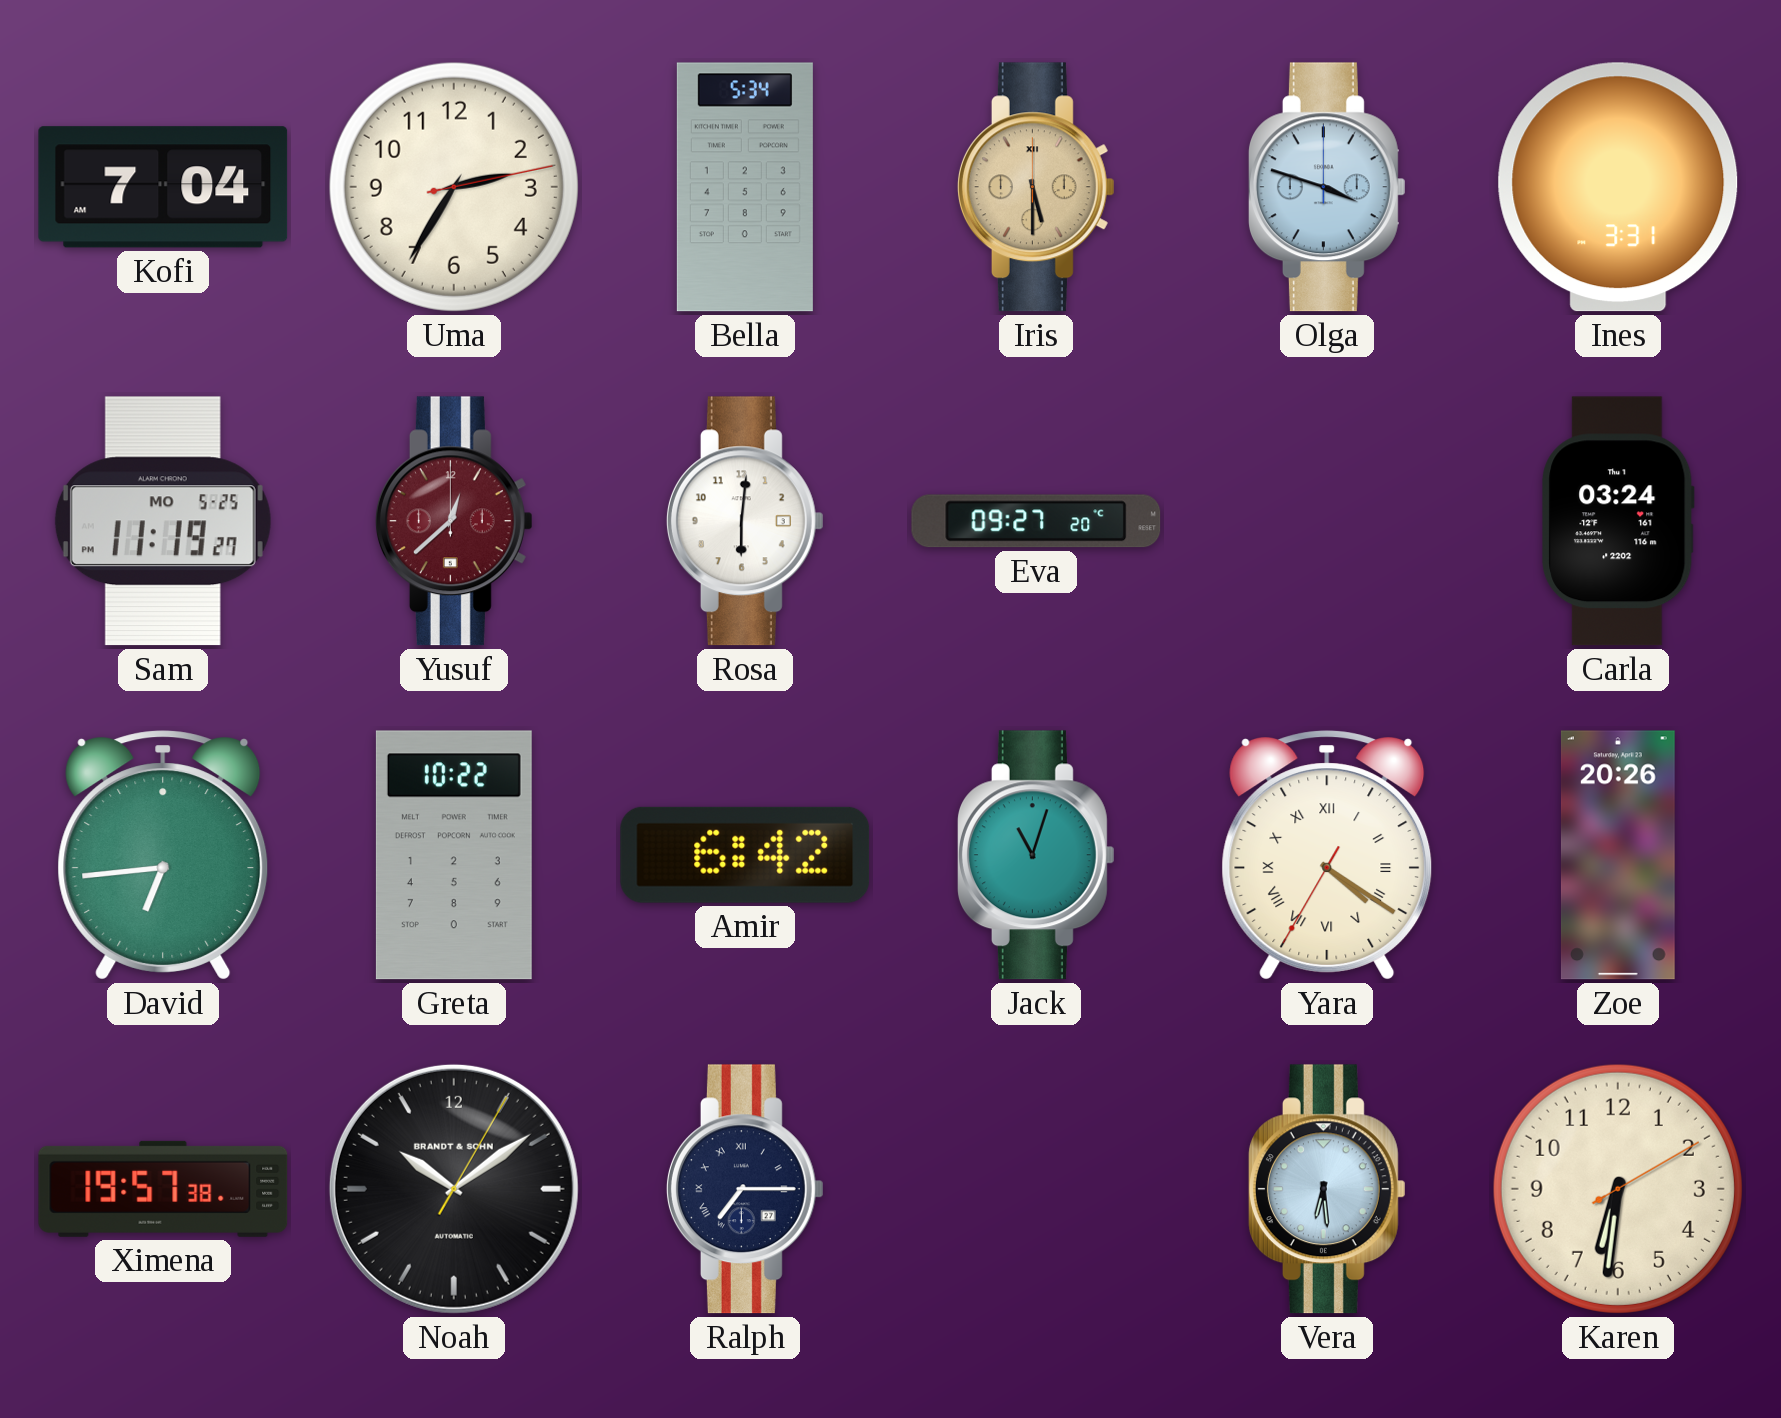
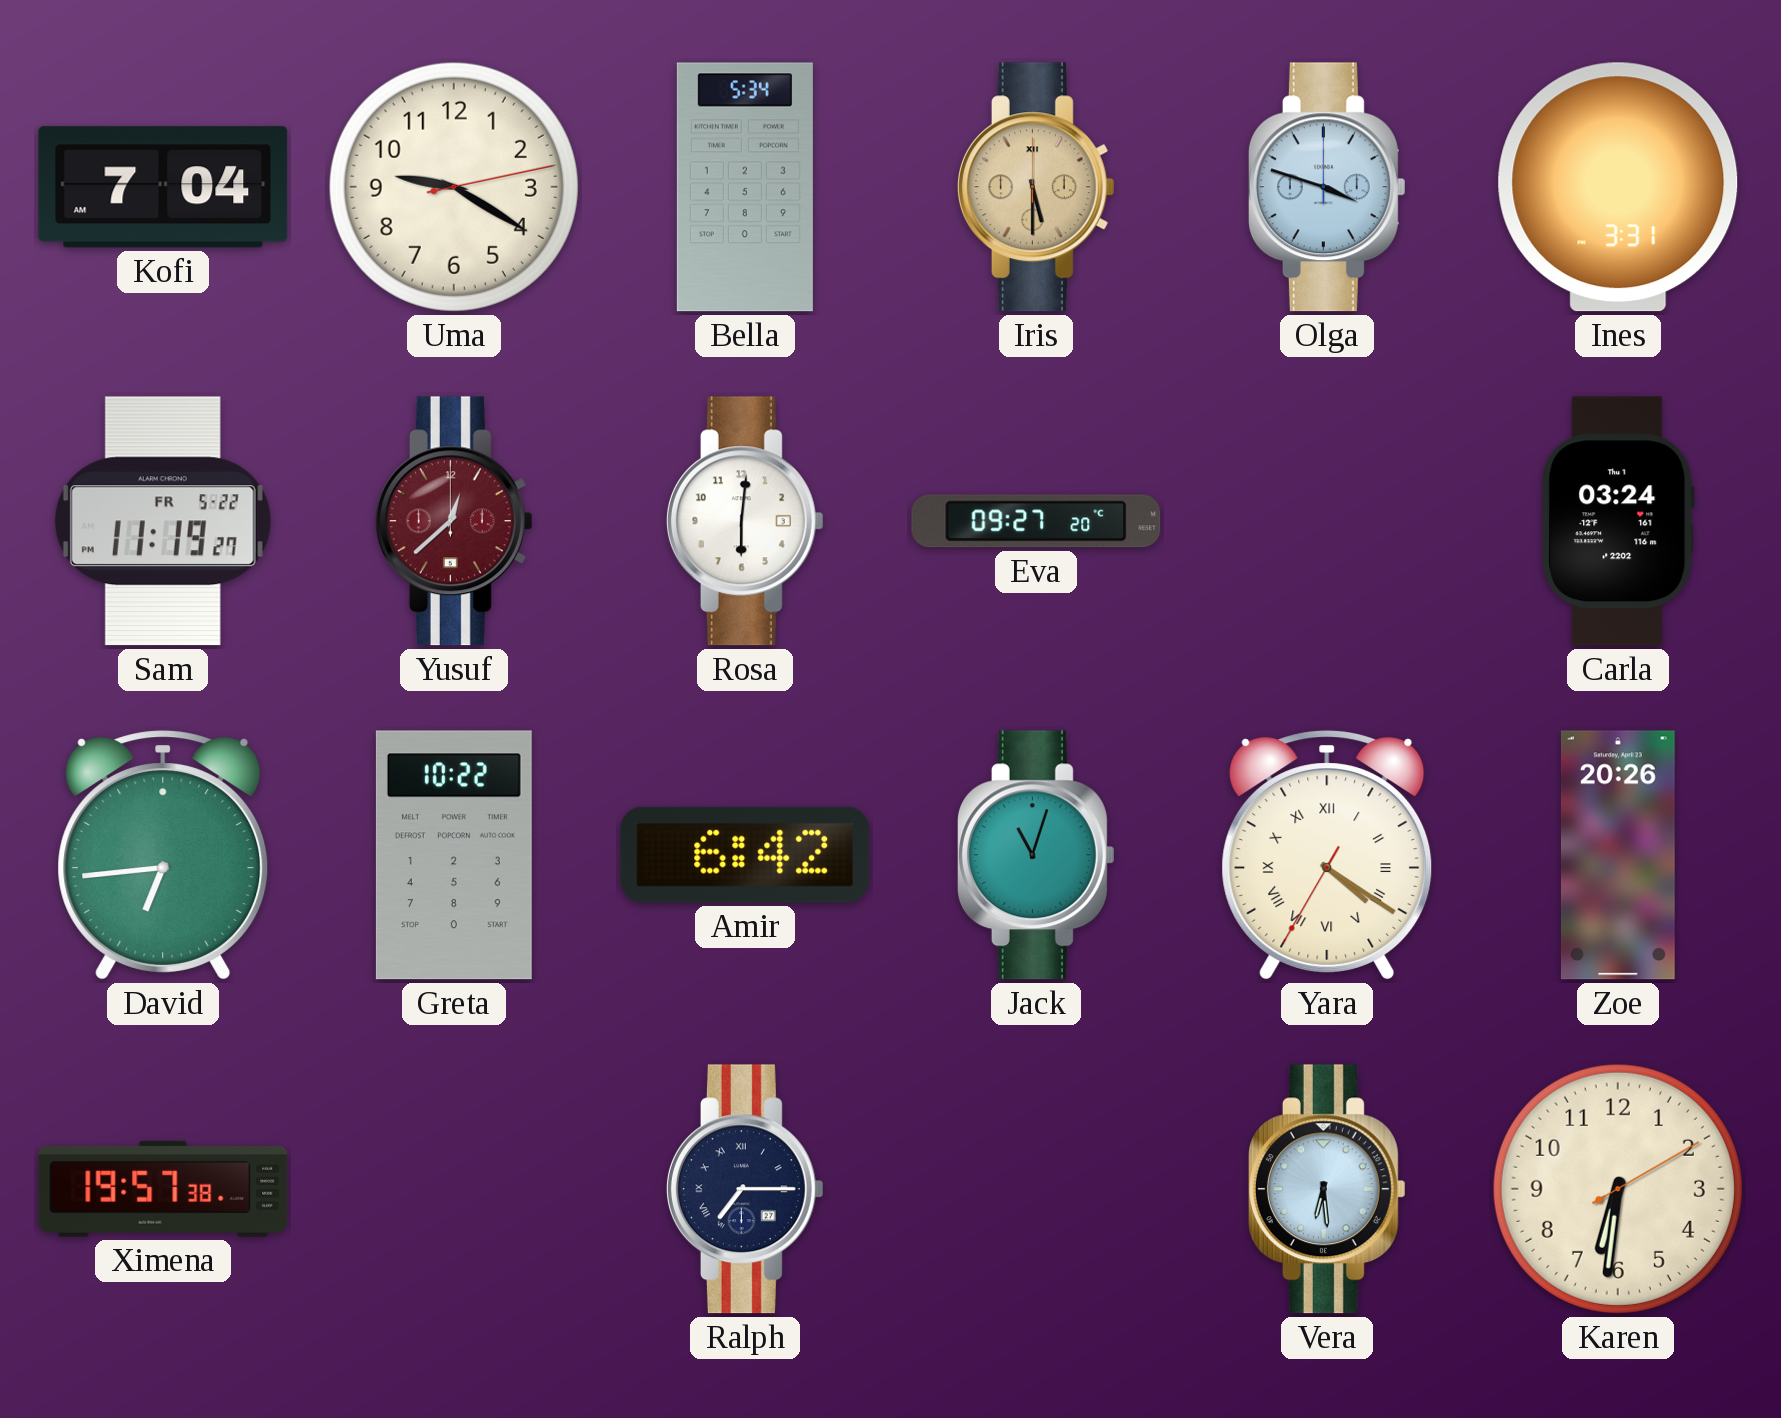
Uma: 2:35 -> 9:20
Sam date: MO 5-25 -> FR 5-22
Noah: 10:09 -> none
